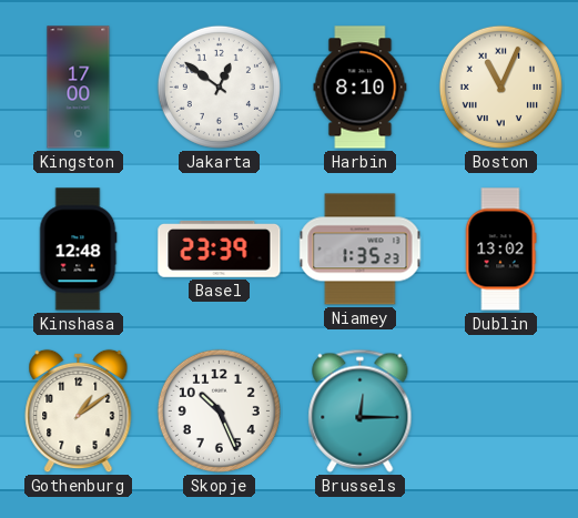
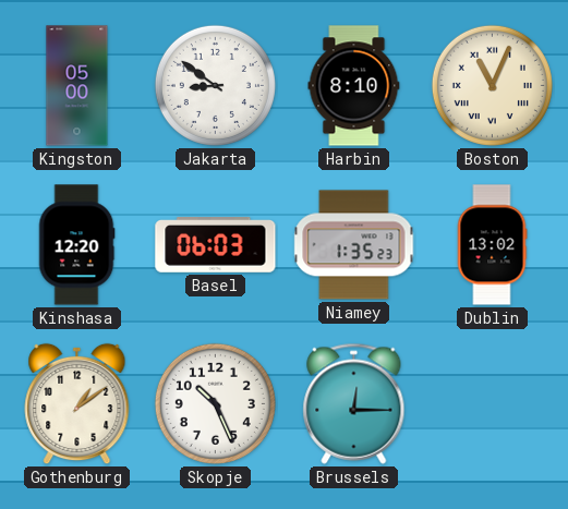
Kingston: 17:00 -> 05:00
Jakarta: 12:51 -> 8:51
Kinshasa: 12:48 -> 12:20
Basel: 23:39 -> 06:03
